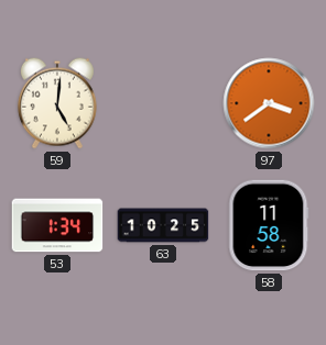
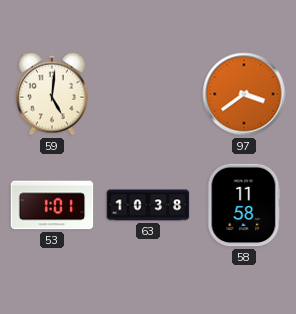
53: 1:34 -> 1:01
63: 10:25 -> 10:38
